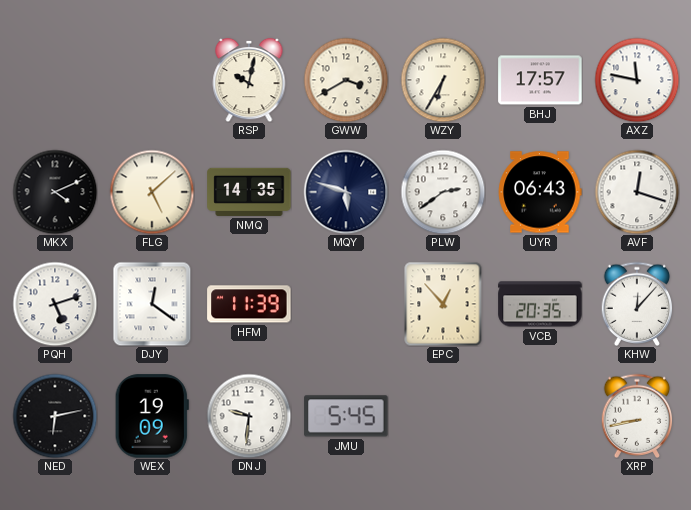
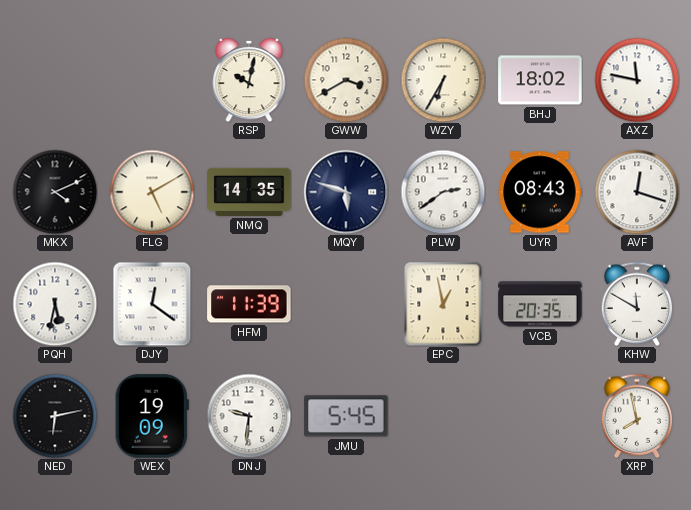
BHJ: 17:57 -> 18:02
FLG: 5:08 -> 5:10
UYR: 06:43 -> 08:43
PQH: 5:12 -> 5:32
EPC: 12:53 -> 12:58
KHW: 12:07 -> 11:50
XRP: 8:43 -> 7:58
